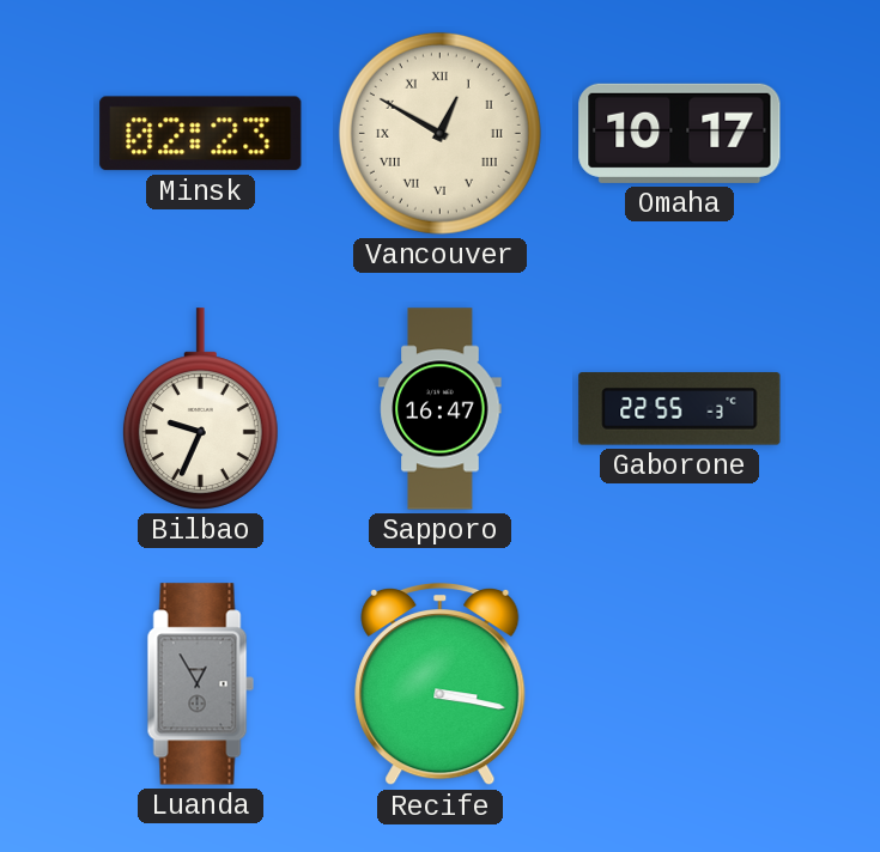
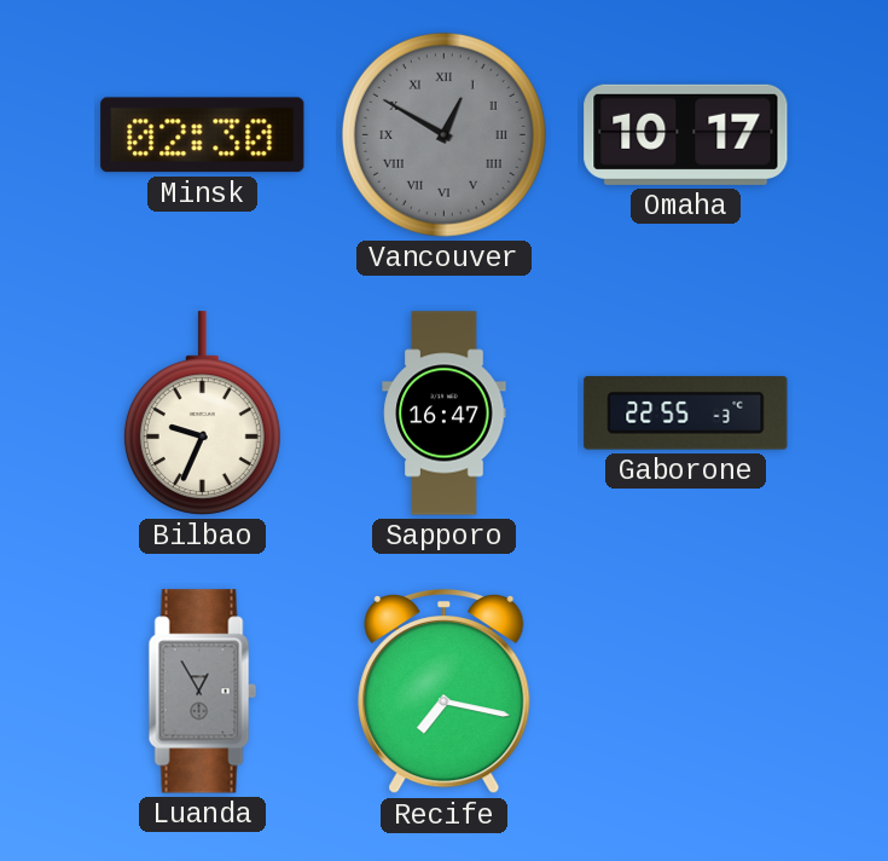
Minsk: 02:23 -> 02:30
Vancouver dial: cream -> grey
Recife: 3:17 -> 7:17
